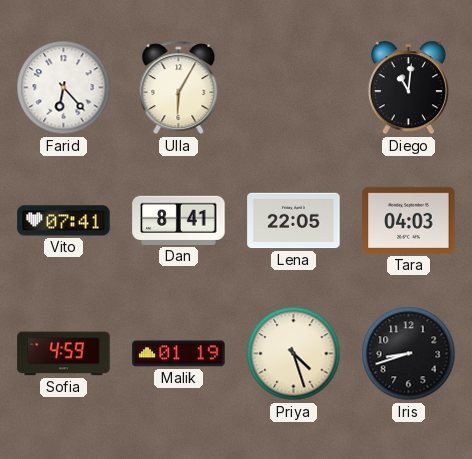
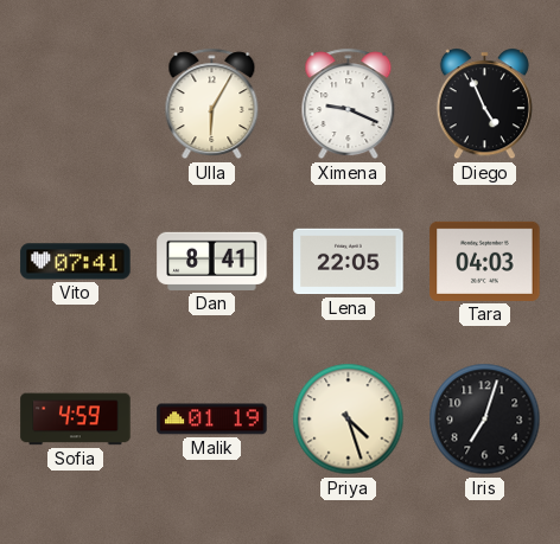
Farid: 6:23 -> none
Ximena: none -> 9:19
Diego: 11:01 -> 4:56
Iris: 8:42 -> 7:03
